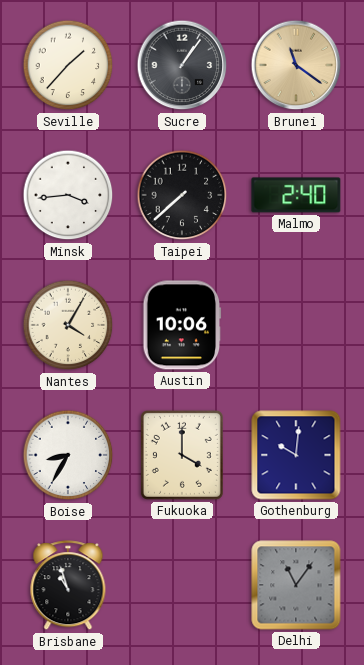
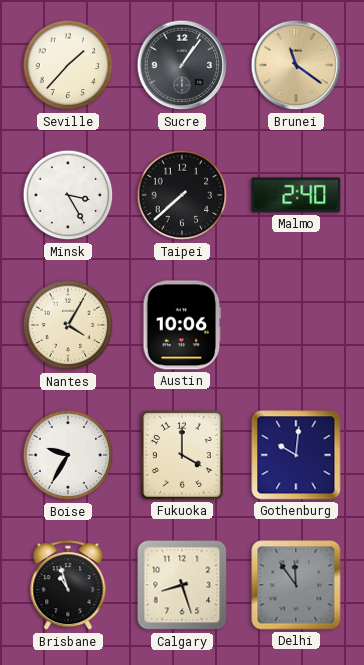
Minsk: 3:44 -> 3:25
Boise: 8:35 -> 9:35
Calgary: none -> 8:27
Delhi: 11:06 -> 11:54
